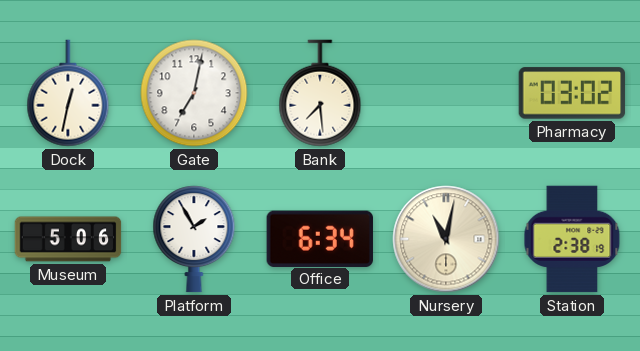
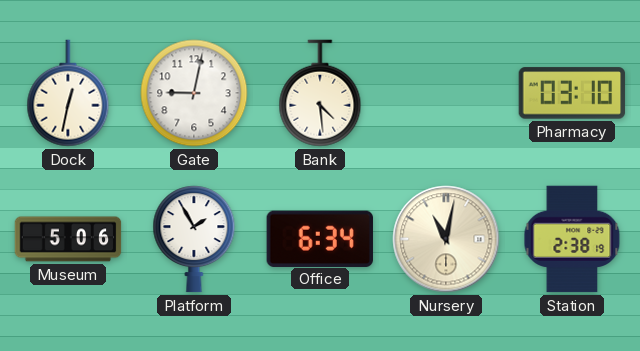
Gate: 7:02 -> 9:02
Bank: 7:29 -> 4:29
Pharmacy: 03:02 -> 03:10
